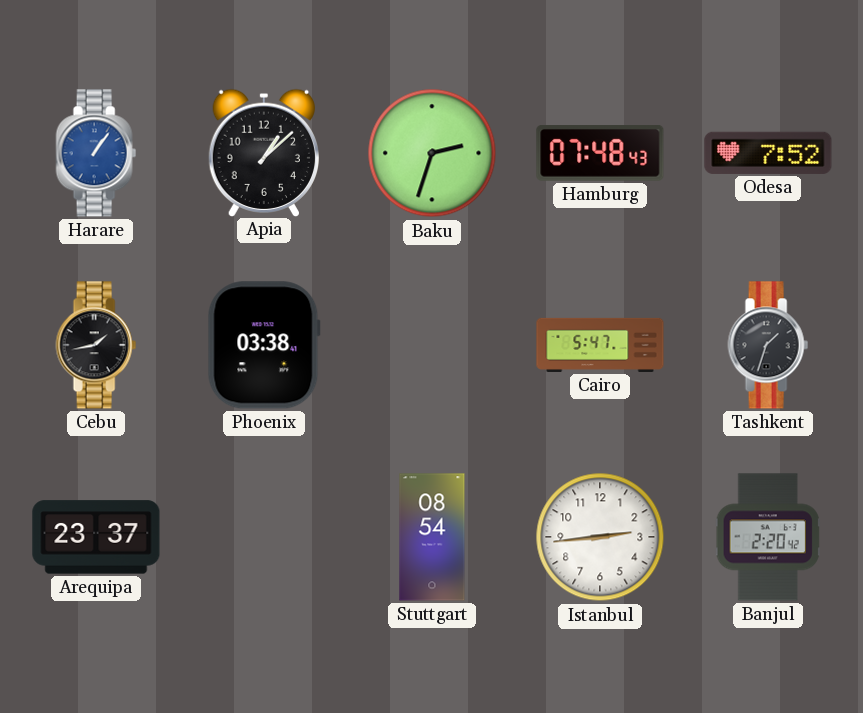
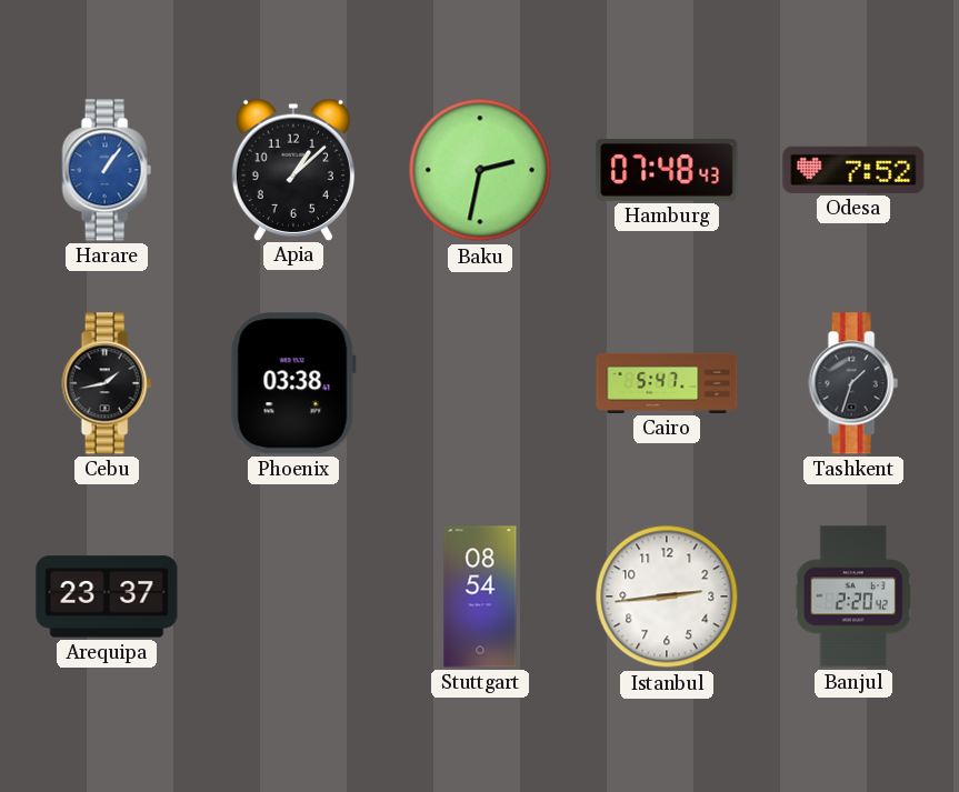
Baku: 2:33 -> 2:32
